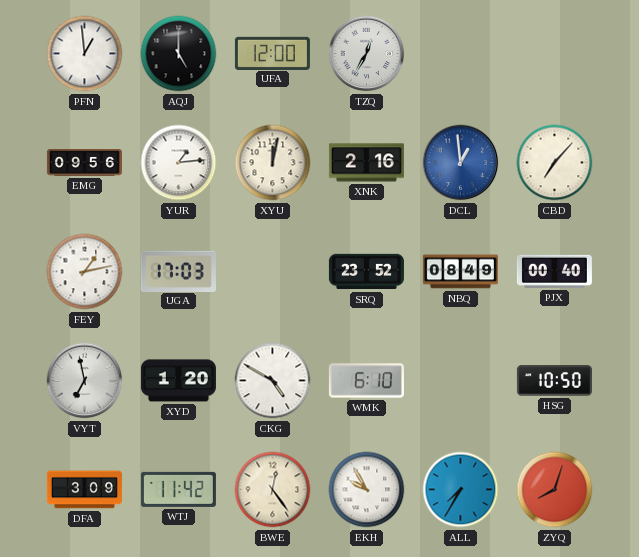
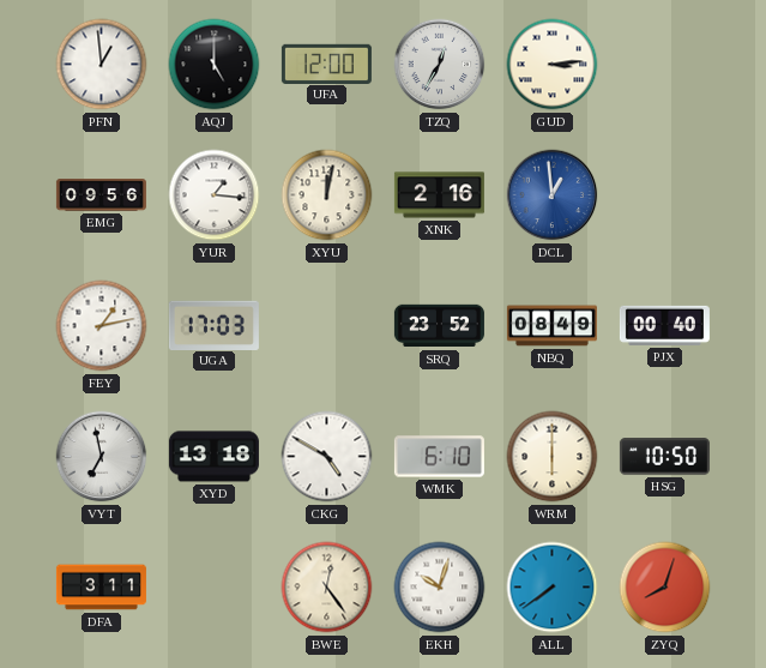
GUD: none -> 3:14
YUR: 1:14 -> 1:16
CBD: 7:07 -> none
XYD: 1:20 -> 13:18
WRM: none -> 6:00
DFA: 3:09 -> 3:11
WTJ: 11:42 -> none
EKH: 9:55 -> 10:03
ALL: 7:35 -> 7:39
